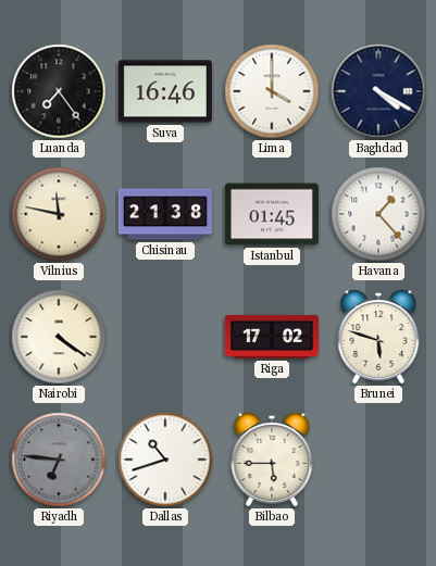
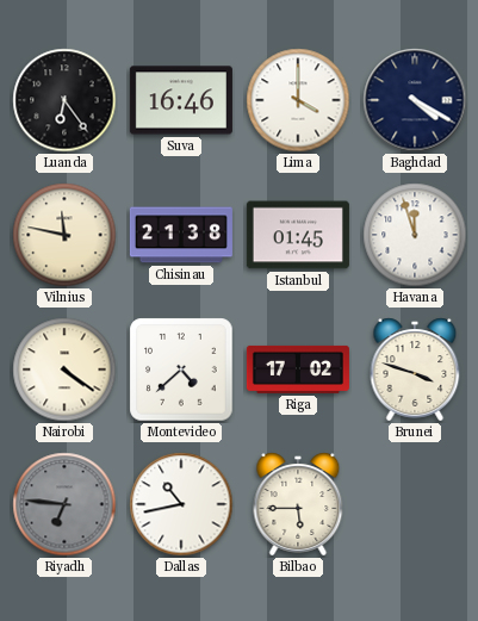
Luanda: 7:24 -> 6:24
Havana: 1:23 -> 11:57
Montevideo: none -> 4:38
Brunei: 5:48 -> 3:48
Dallas: 10:42 -> 10:43
